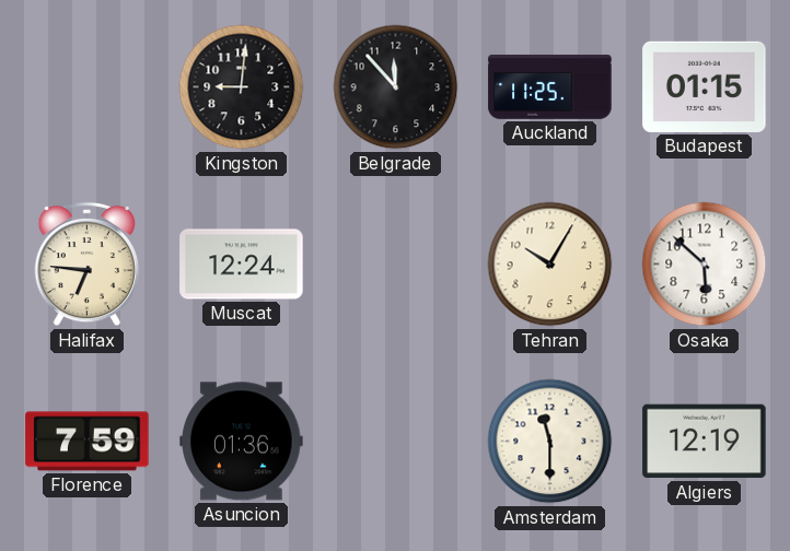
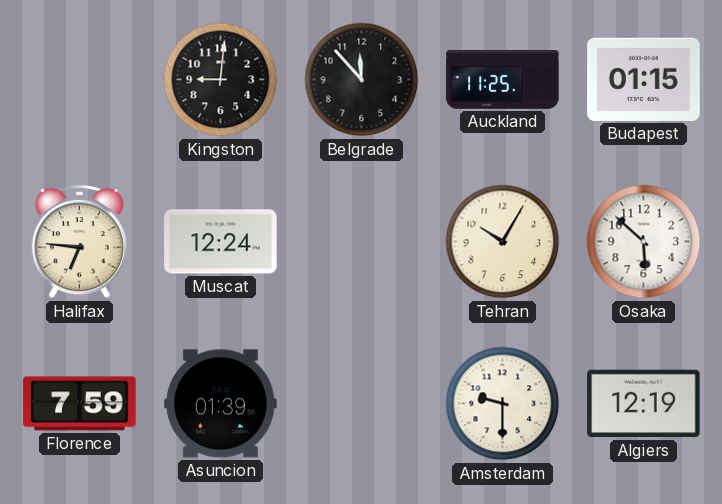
Asuncion: 01:36 -> 01:39
Amsterdam: 11:30 -> 9:30
